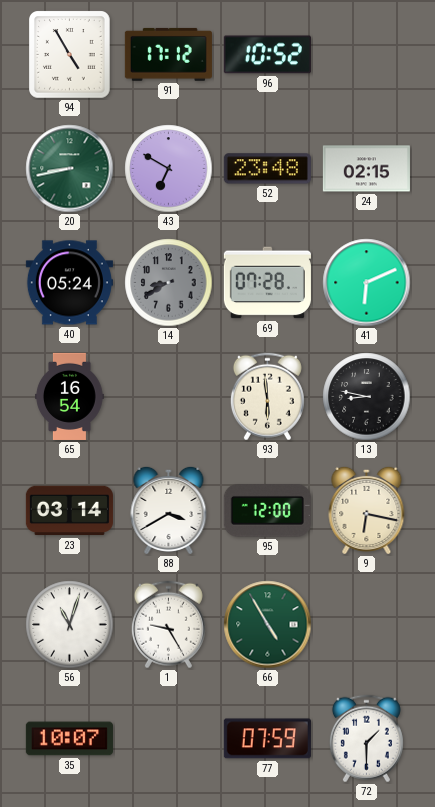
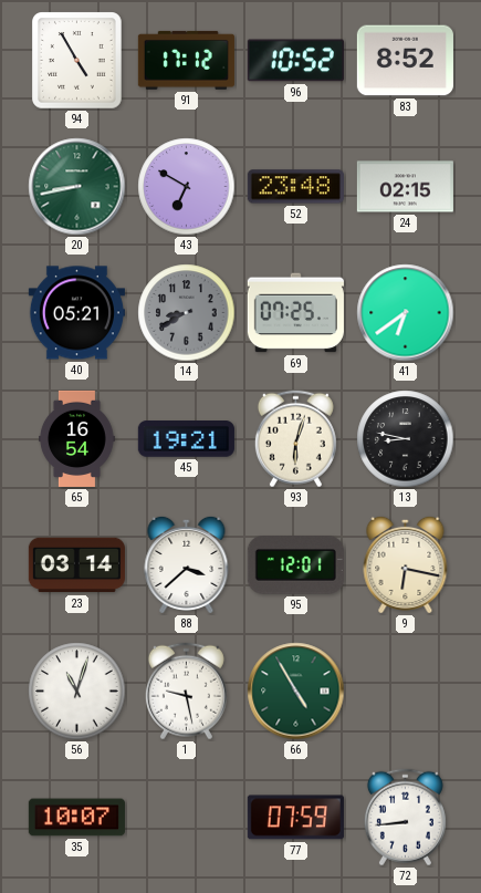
83: none -> 8:52
40: 05:24 -> 05:21
69: 07:28 -> 07:25
41: 6:11 -> 6:39
45: none -> 19:21
93: 5:59 -> 6:03
88: 3:40 -> 3:38
95: 12:00 -> 12:01
1: 9:25 -> 9:28
72: 1:30 -> 8:44
